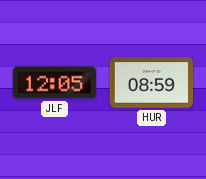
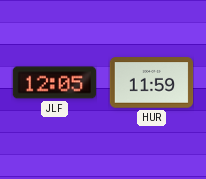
HUR: 08:59 -> 11:59
